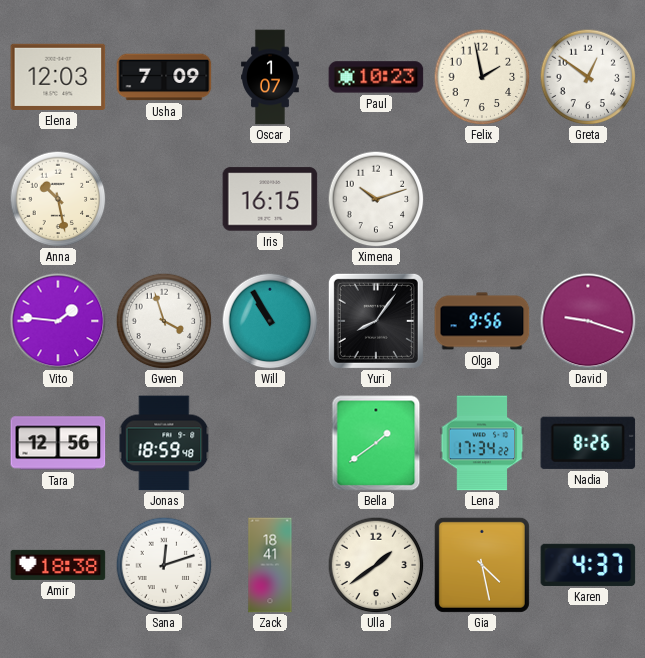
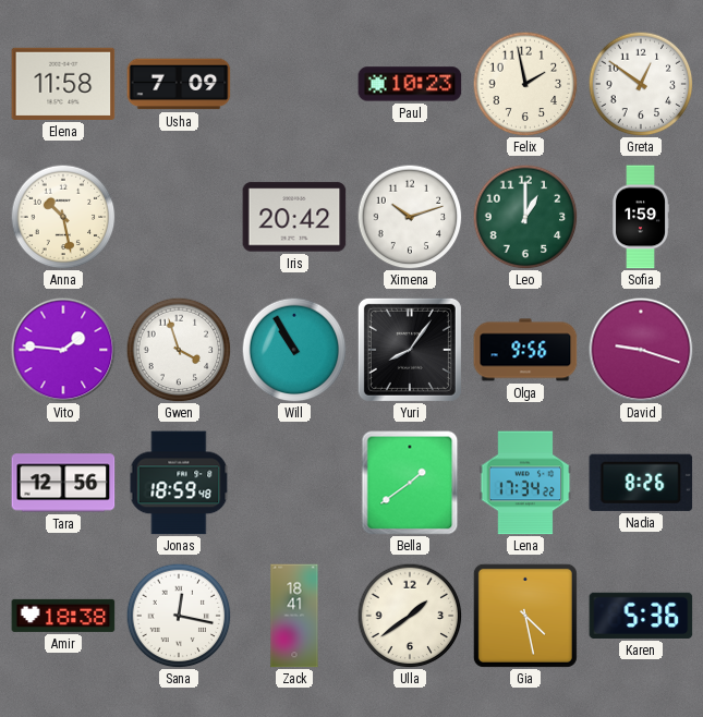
Elena: 12:03 -> 11:58
Oscar: 1:07 -> none
Iris: 16:15 -> 20:42
Leo: none -> 1:00
Sofia: none -> 1:59
Sana: 12:12 -> 12:17
Karen: 4:37 -> 5:36
